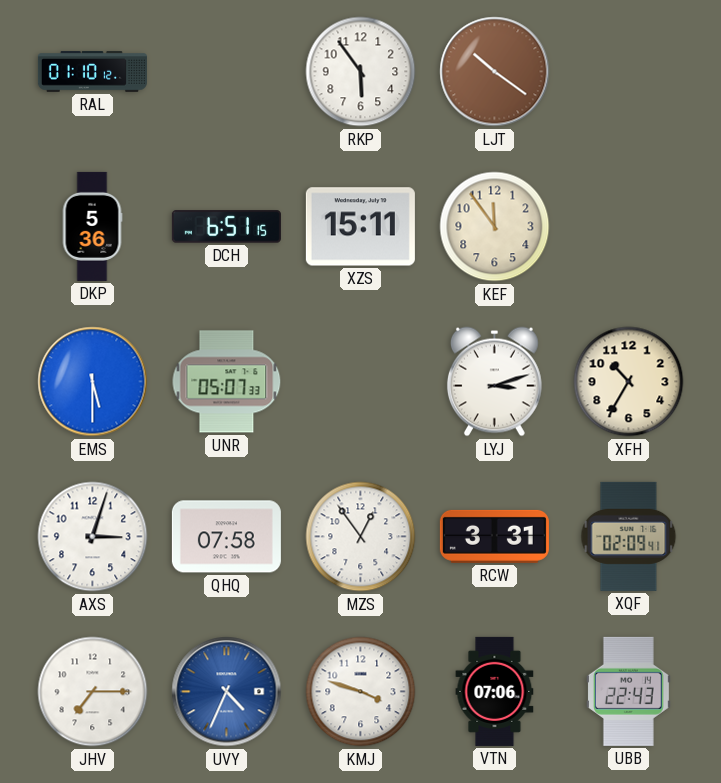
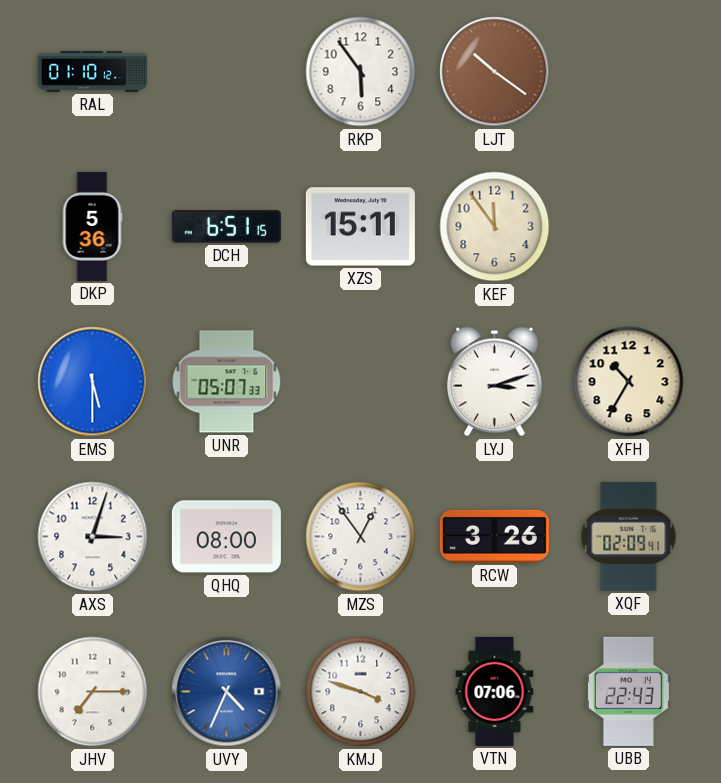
QHQ: 07:58 -> 08:00
RCW: 3:31 -> 3:26
